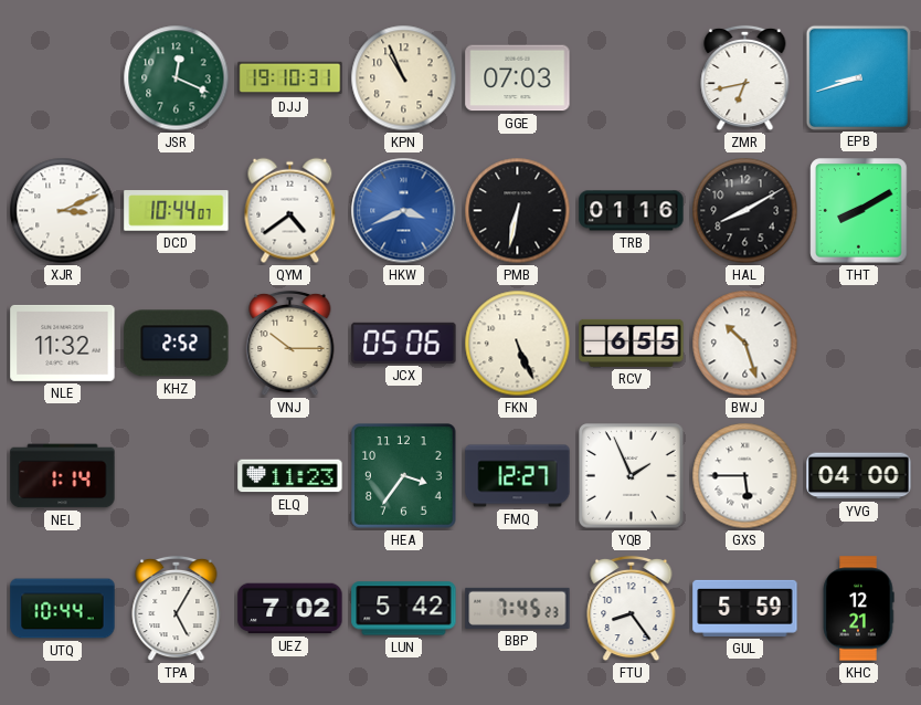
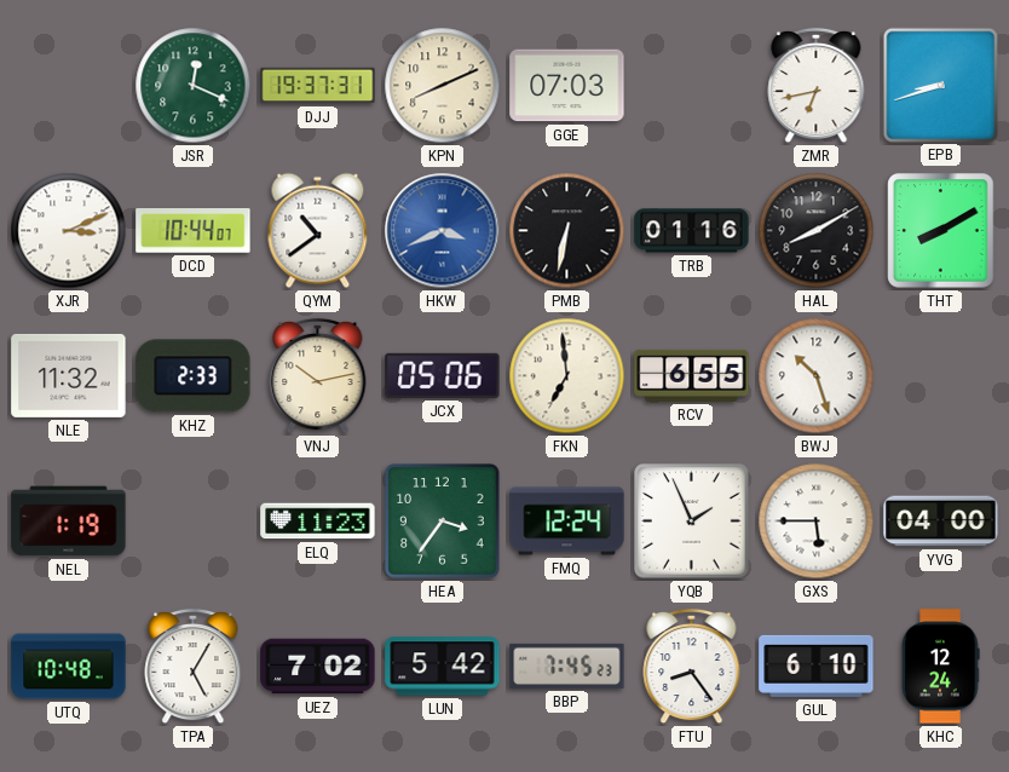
DJJ: 19:10 -> 19:37
KPN: 10:56 -> 8:11
QYM: 4:39 -> 10:39
KHZ: 2:52 -> 2:33
VNJ: 10:15 -> 10:13
FKN: 5:26 -> 6:59
NEL: 1:14 -> 1:19
FMQ: 12:27 -> 12:24
UTQ: 10:44 -> 10:48
GUL: 5:59 -> 6:10
KHC: 12:21 -> 12:24
